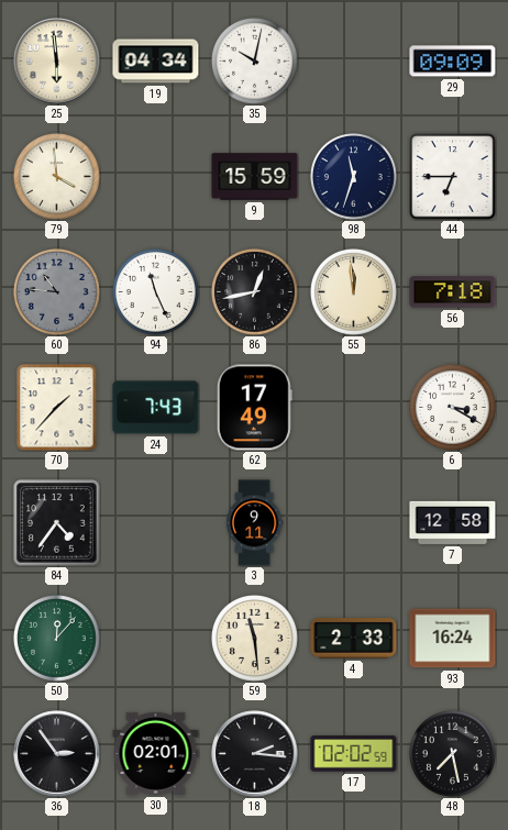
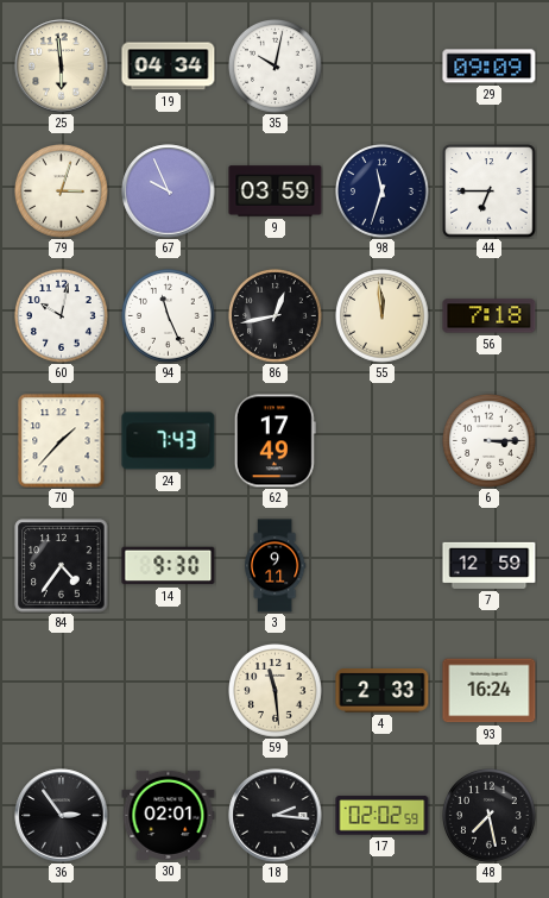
79: 3:59 -> 3:03
67: none -> 9:56
9: 15:59 -> 03:59
60: 10:46 -> 10:02
60 dial: grey -> white
6: 3:20 -> 3:15
14: none -> 9:30
7: 12:58 -> 12:59
50: 12:07 -> none
